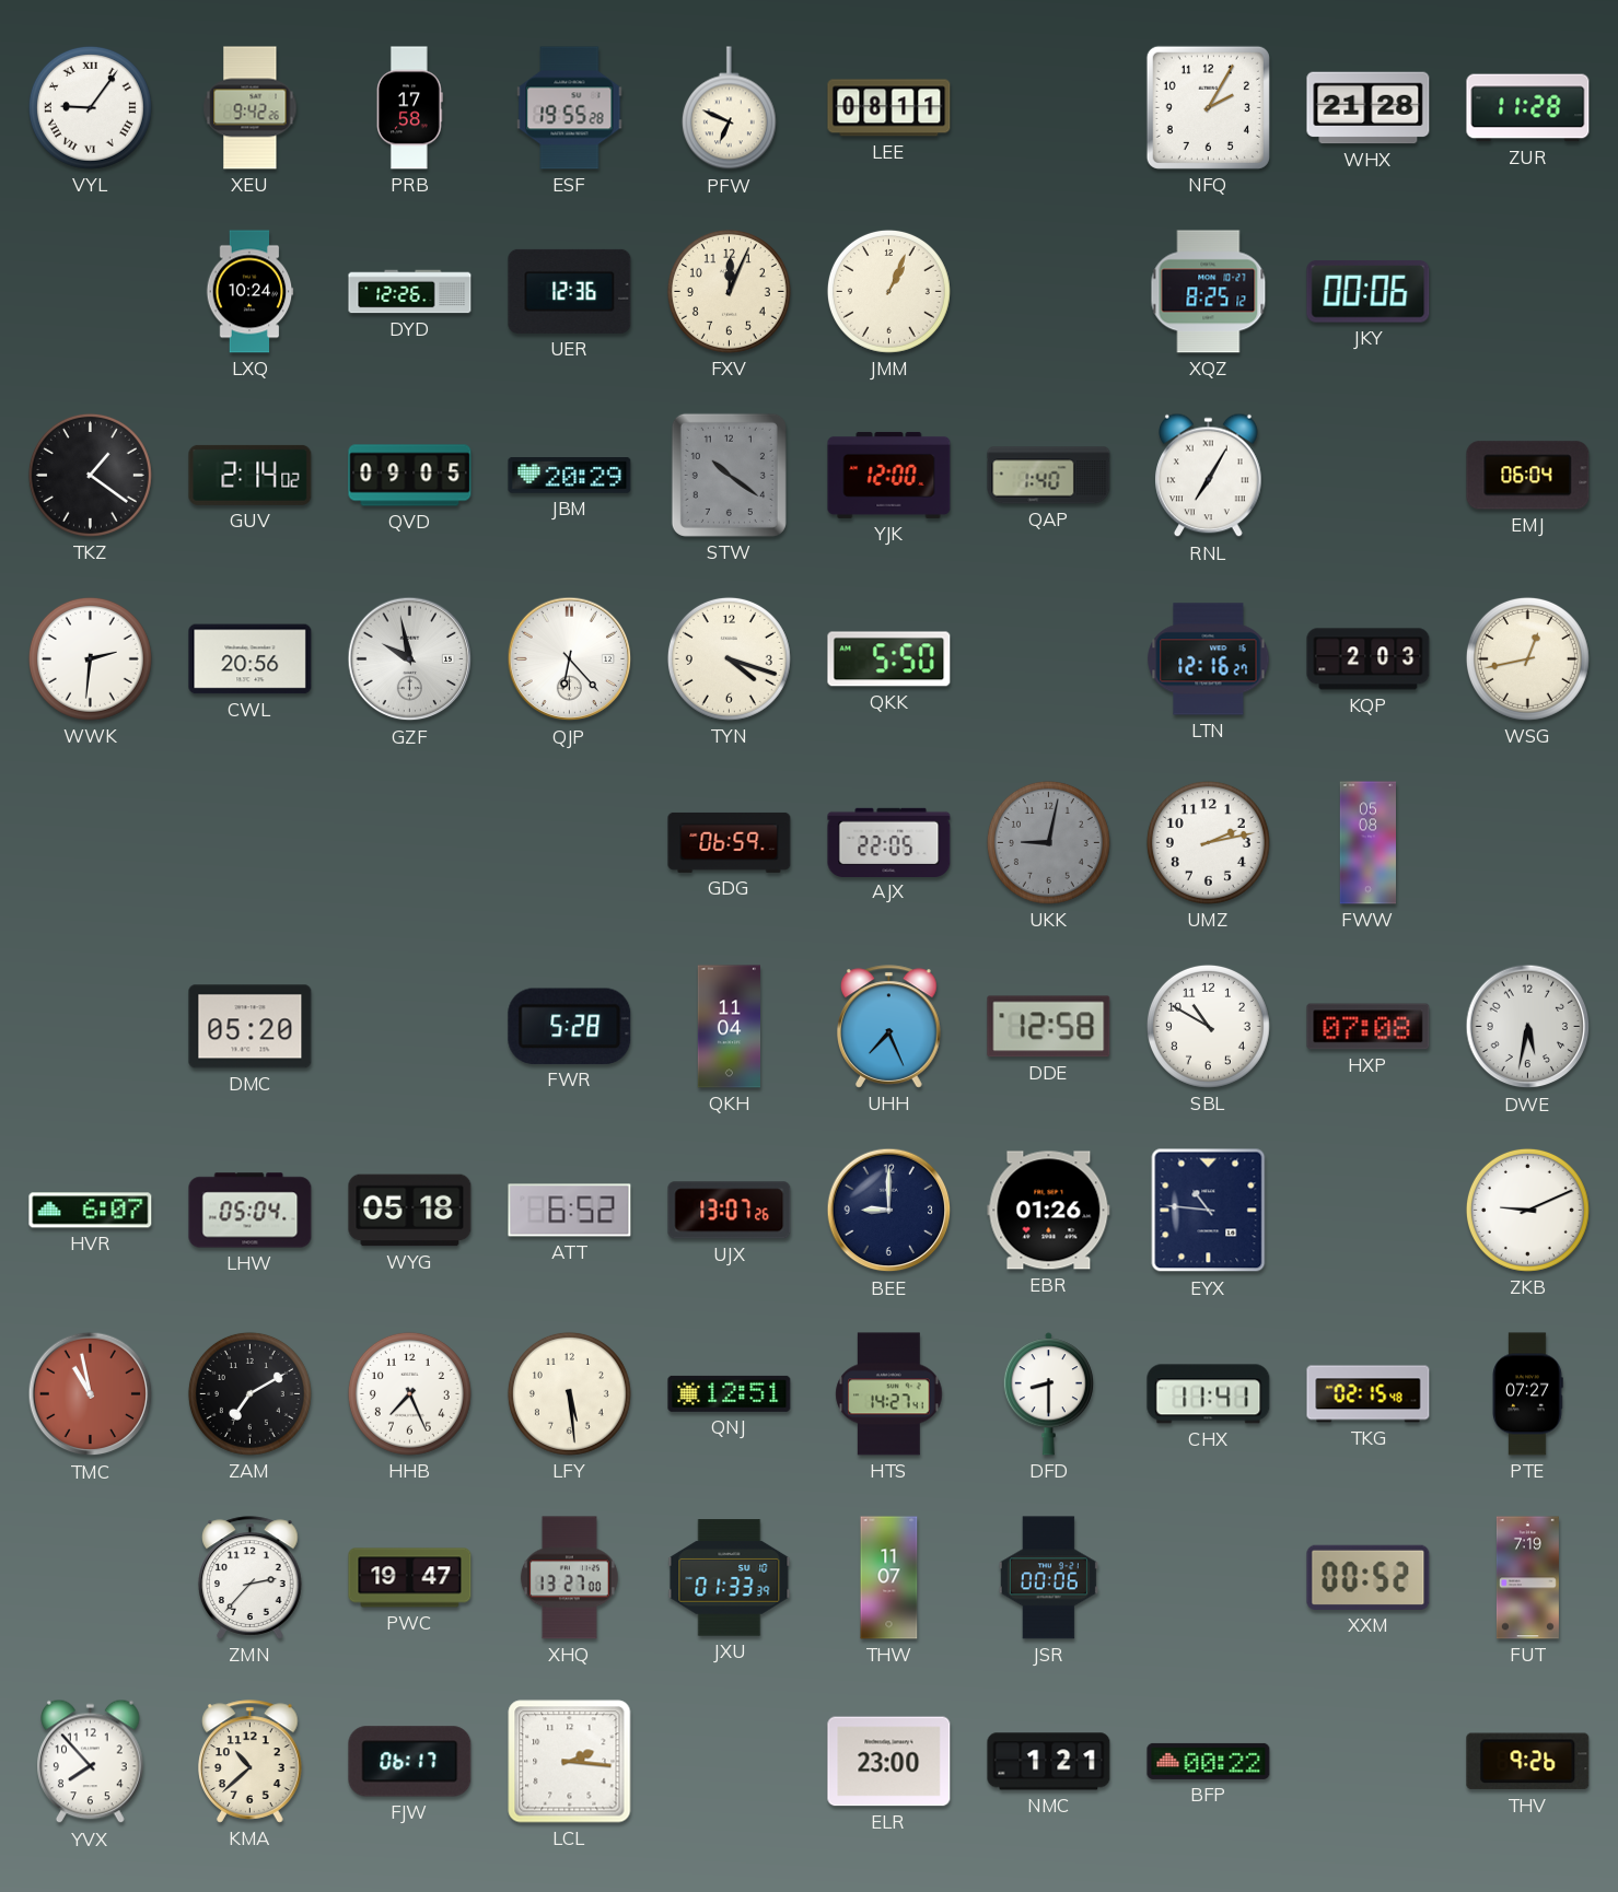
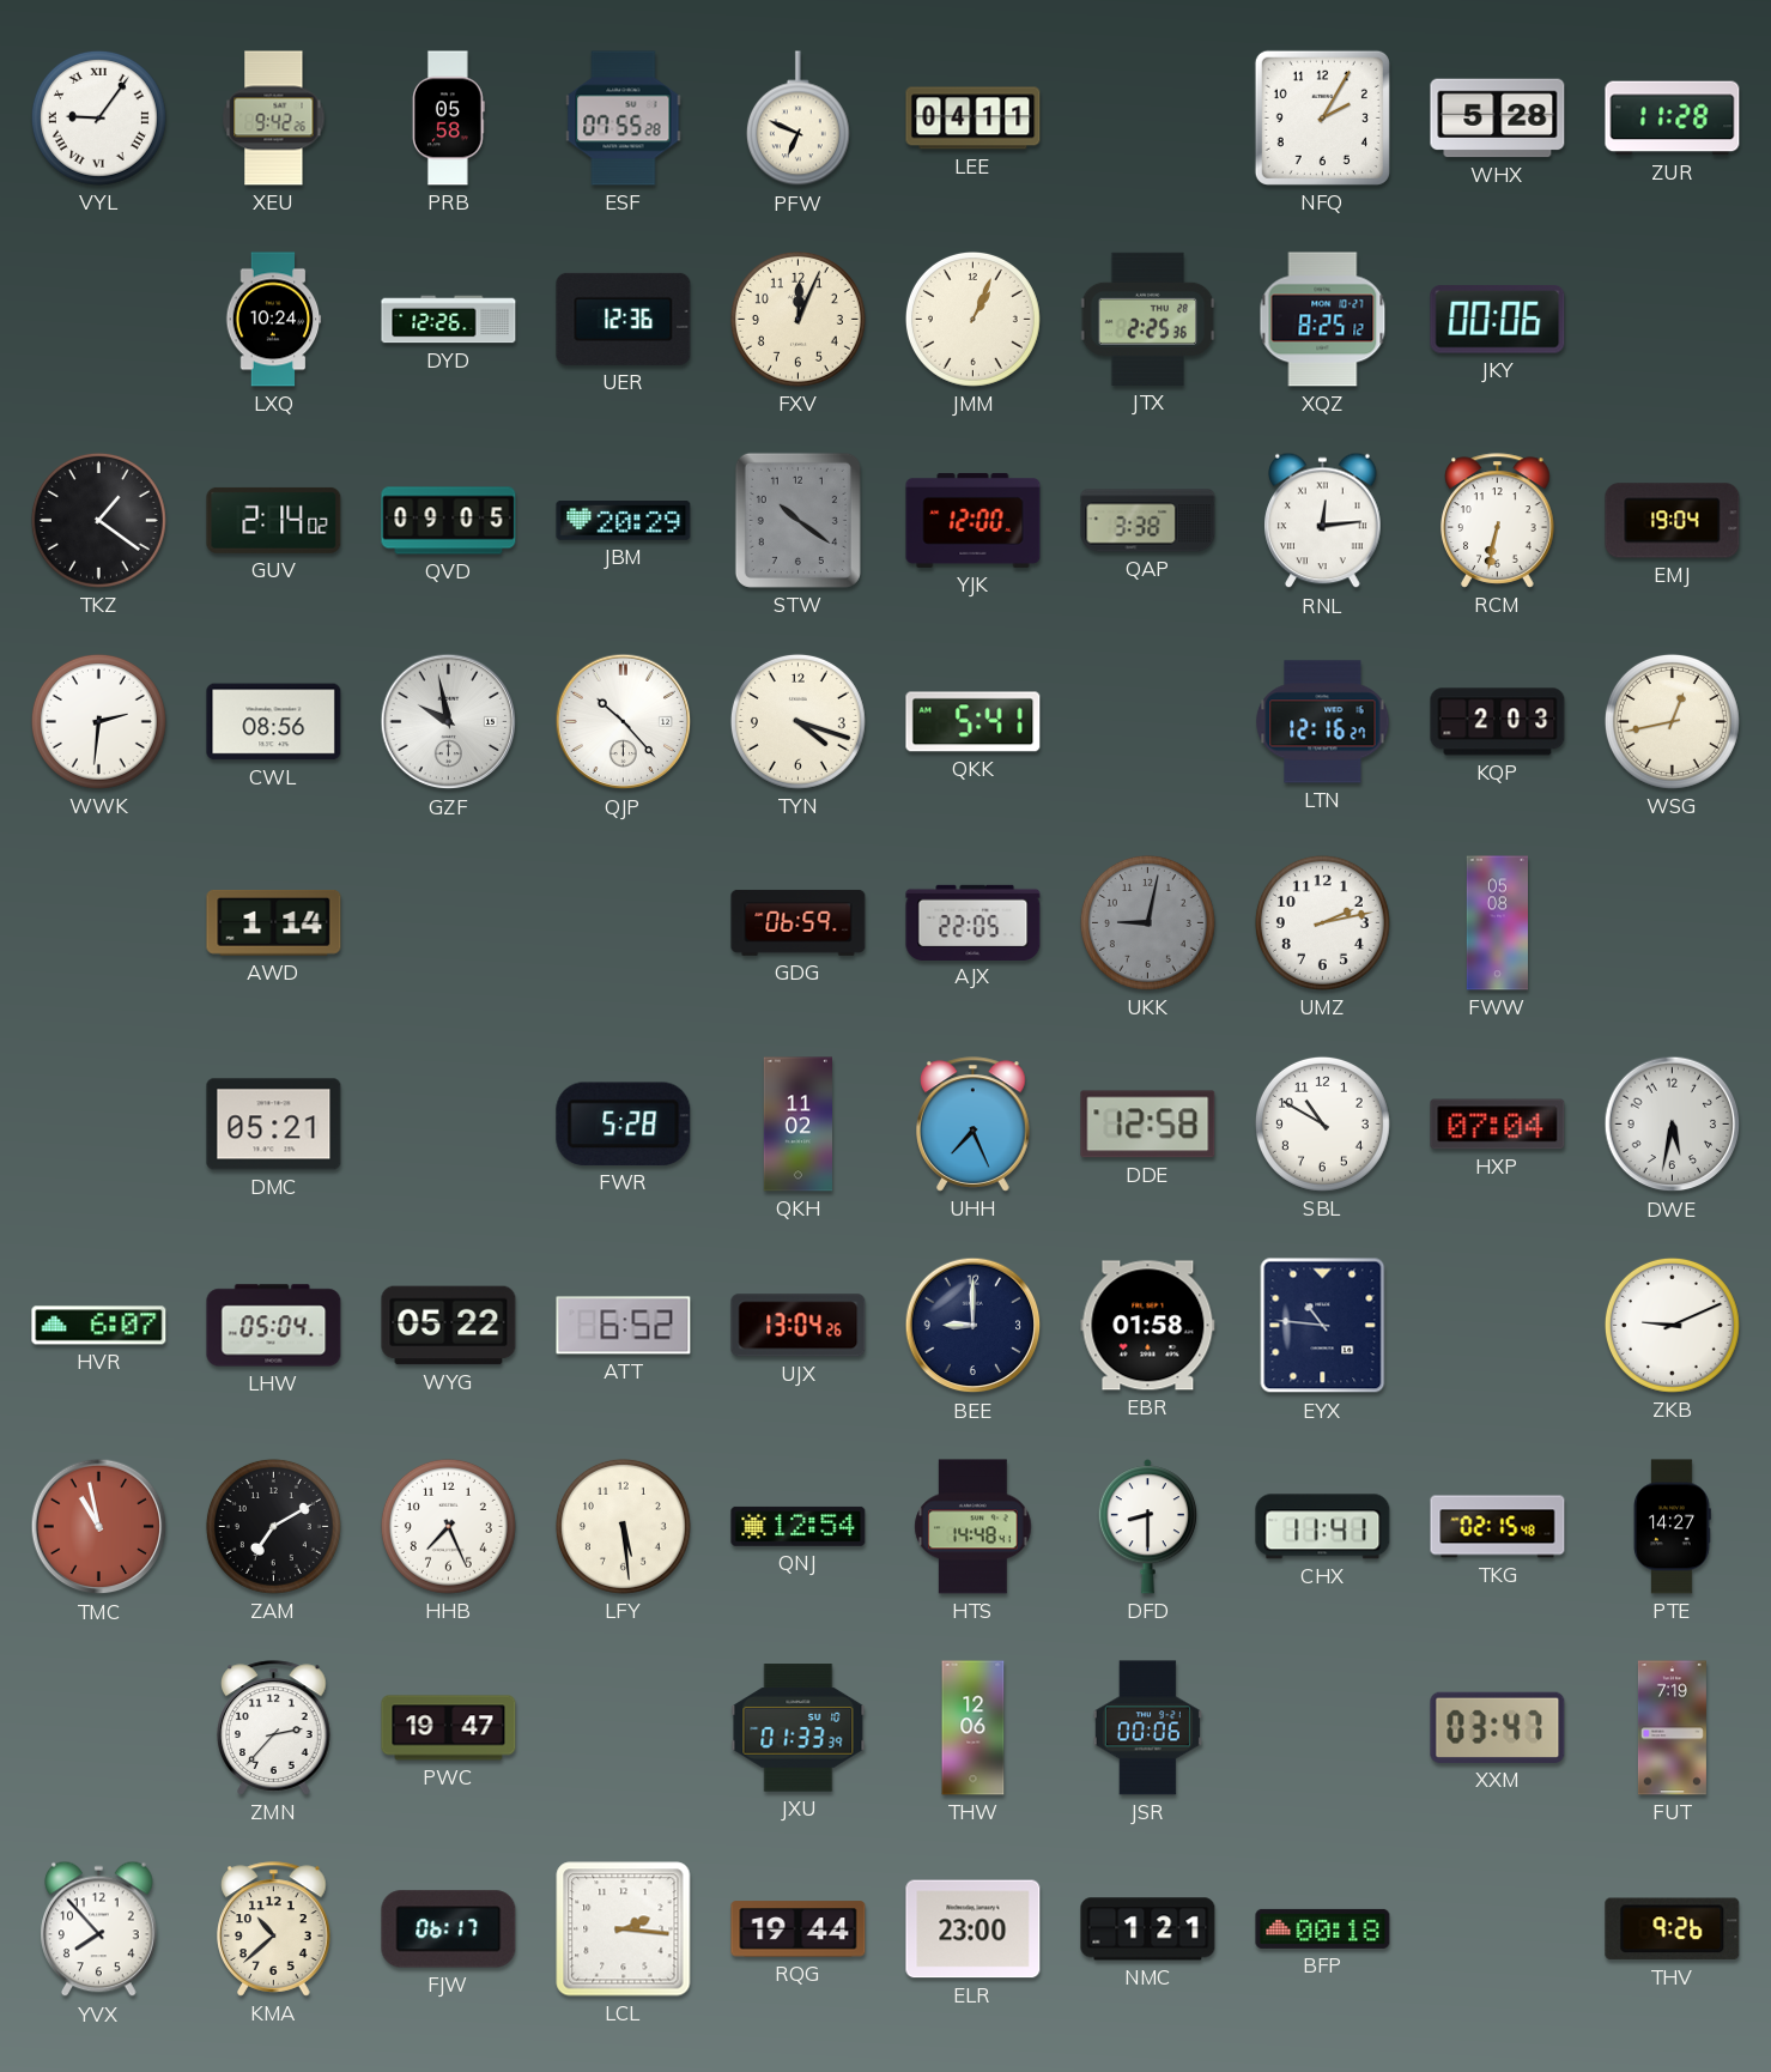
PRB: 17:58 -> 05:58
ESF: 19:55 -> 07:55
LEE: 08:11 -> 04:11
WHX: 21:28 -> 5:28
JTX: none -> 2:25
QAP: 1:40 -> 3:38
RNL: 7:05 -> 12:14
RCM: none -> 6:32
EMJ: 06:04 -> 19:04
CWL: 20:56 -> 08:56
QJP: 6:23 -> 10:23
QKK: 5:50 -> 5:41
AWD: none -> 1:14
DMC: 05:20 -> 05:21
QKH: 11:04 -> 11:02
HXP: 07:08 -> 07:04
WYG: 05:18 -> 05:22
UJX: 13:07 -> 13:04
EBR: 01:26 -> 01:58
QNJ: 12:51 -> 12:54
HTS: 14:27 -> 14:48
PTE: 07:27 -> 14:27
XHQ: 13:27 -> none
THW: 11:07 -> 12:06
XXM: 00:52 -> 03:47
RQG: none -> 19:44
BFP: 00:22 -> 00:18
